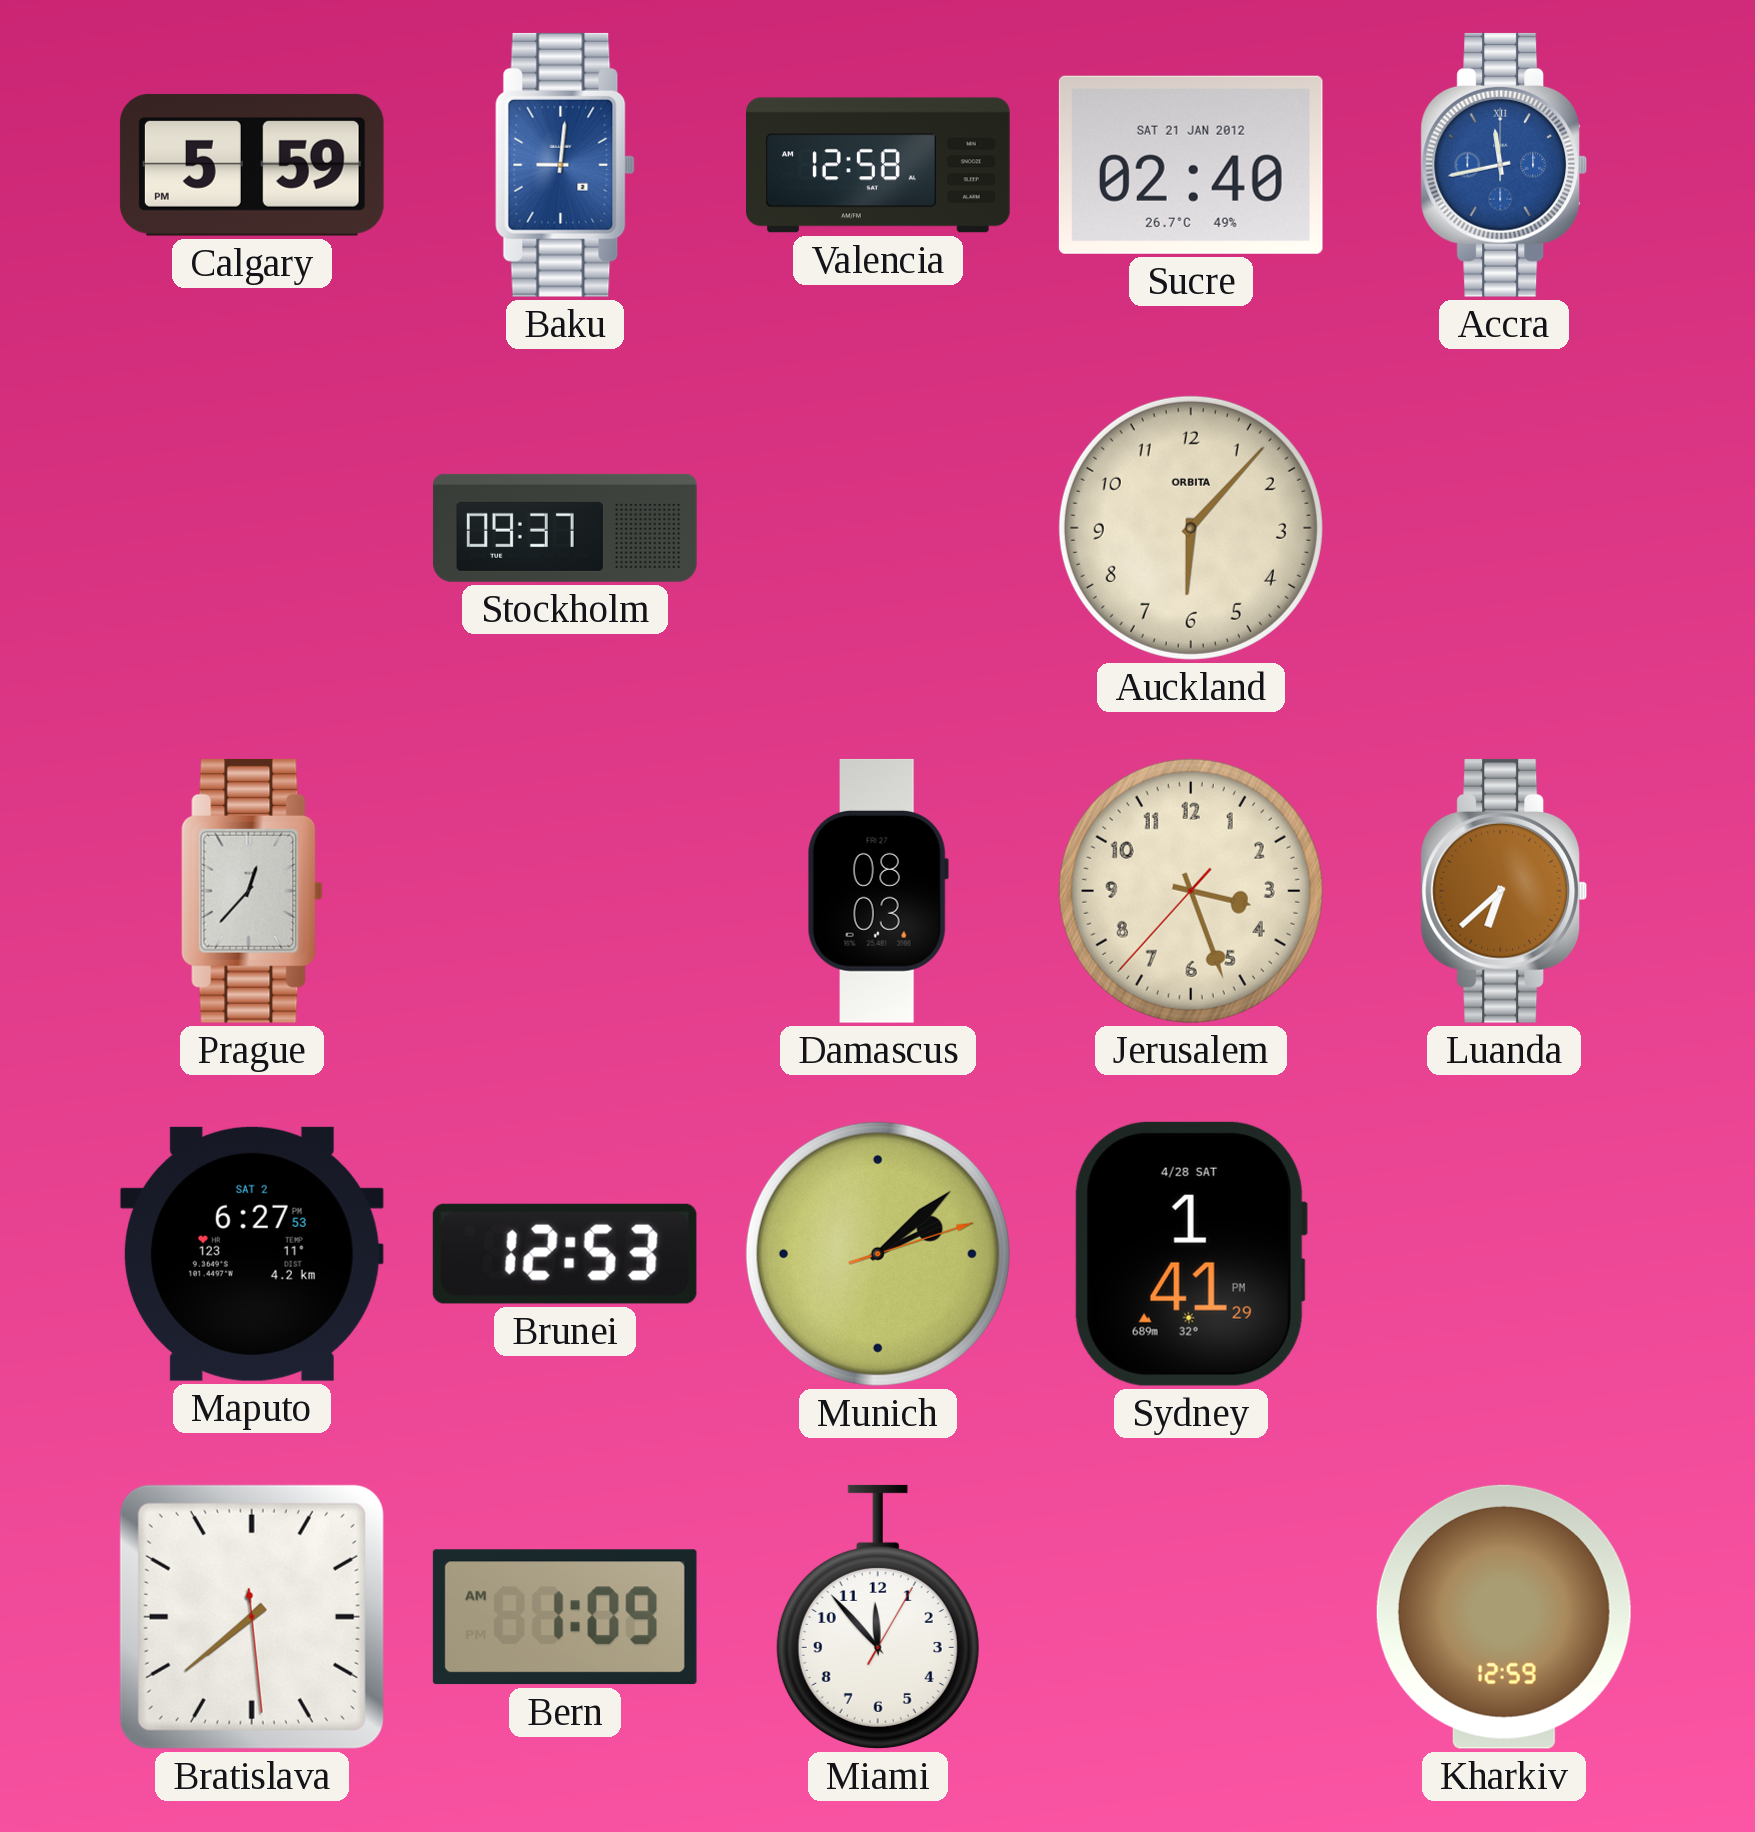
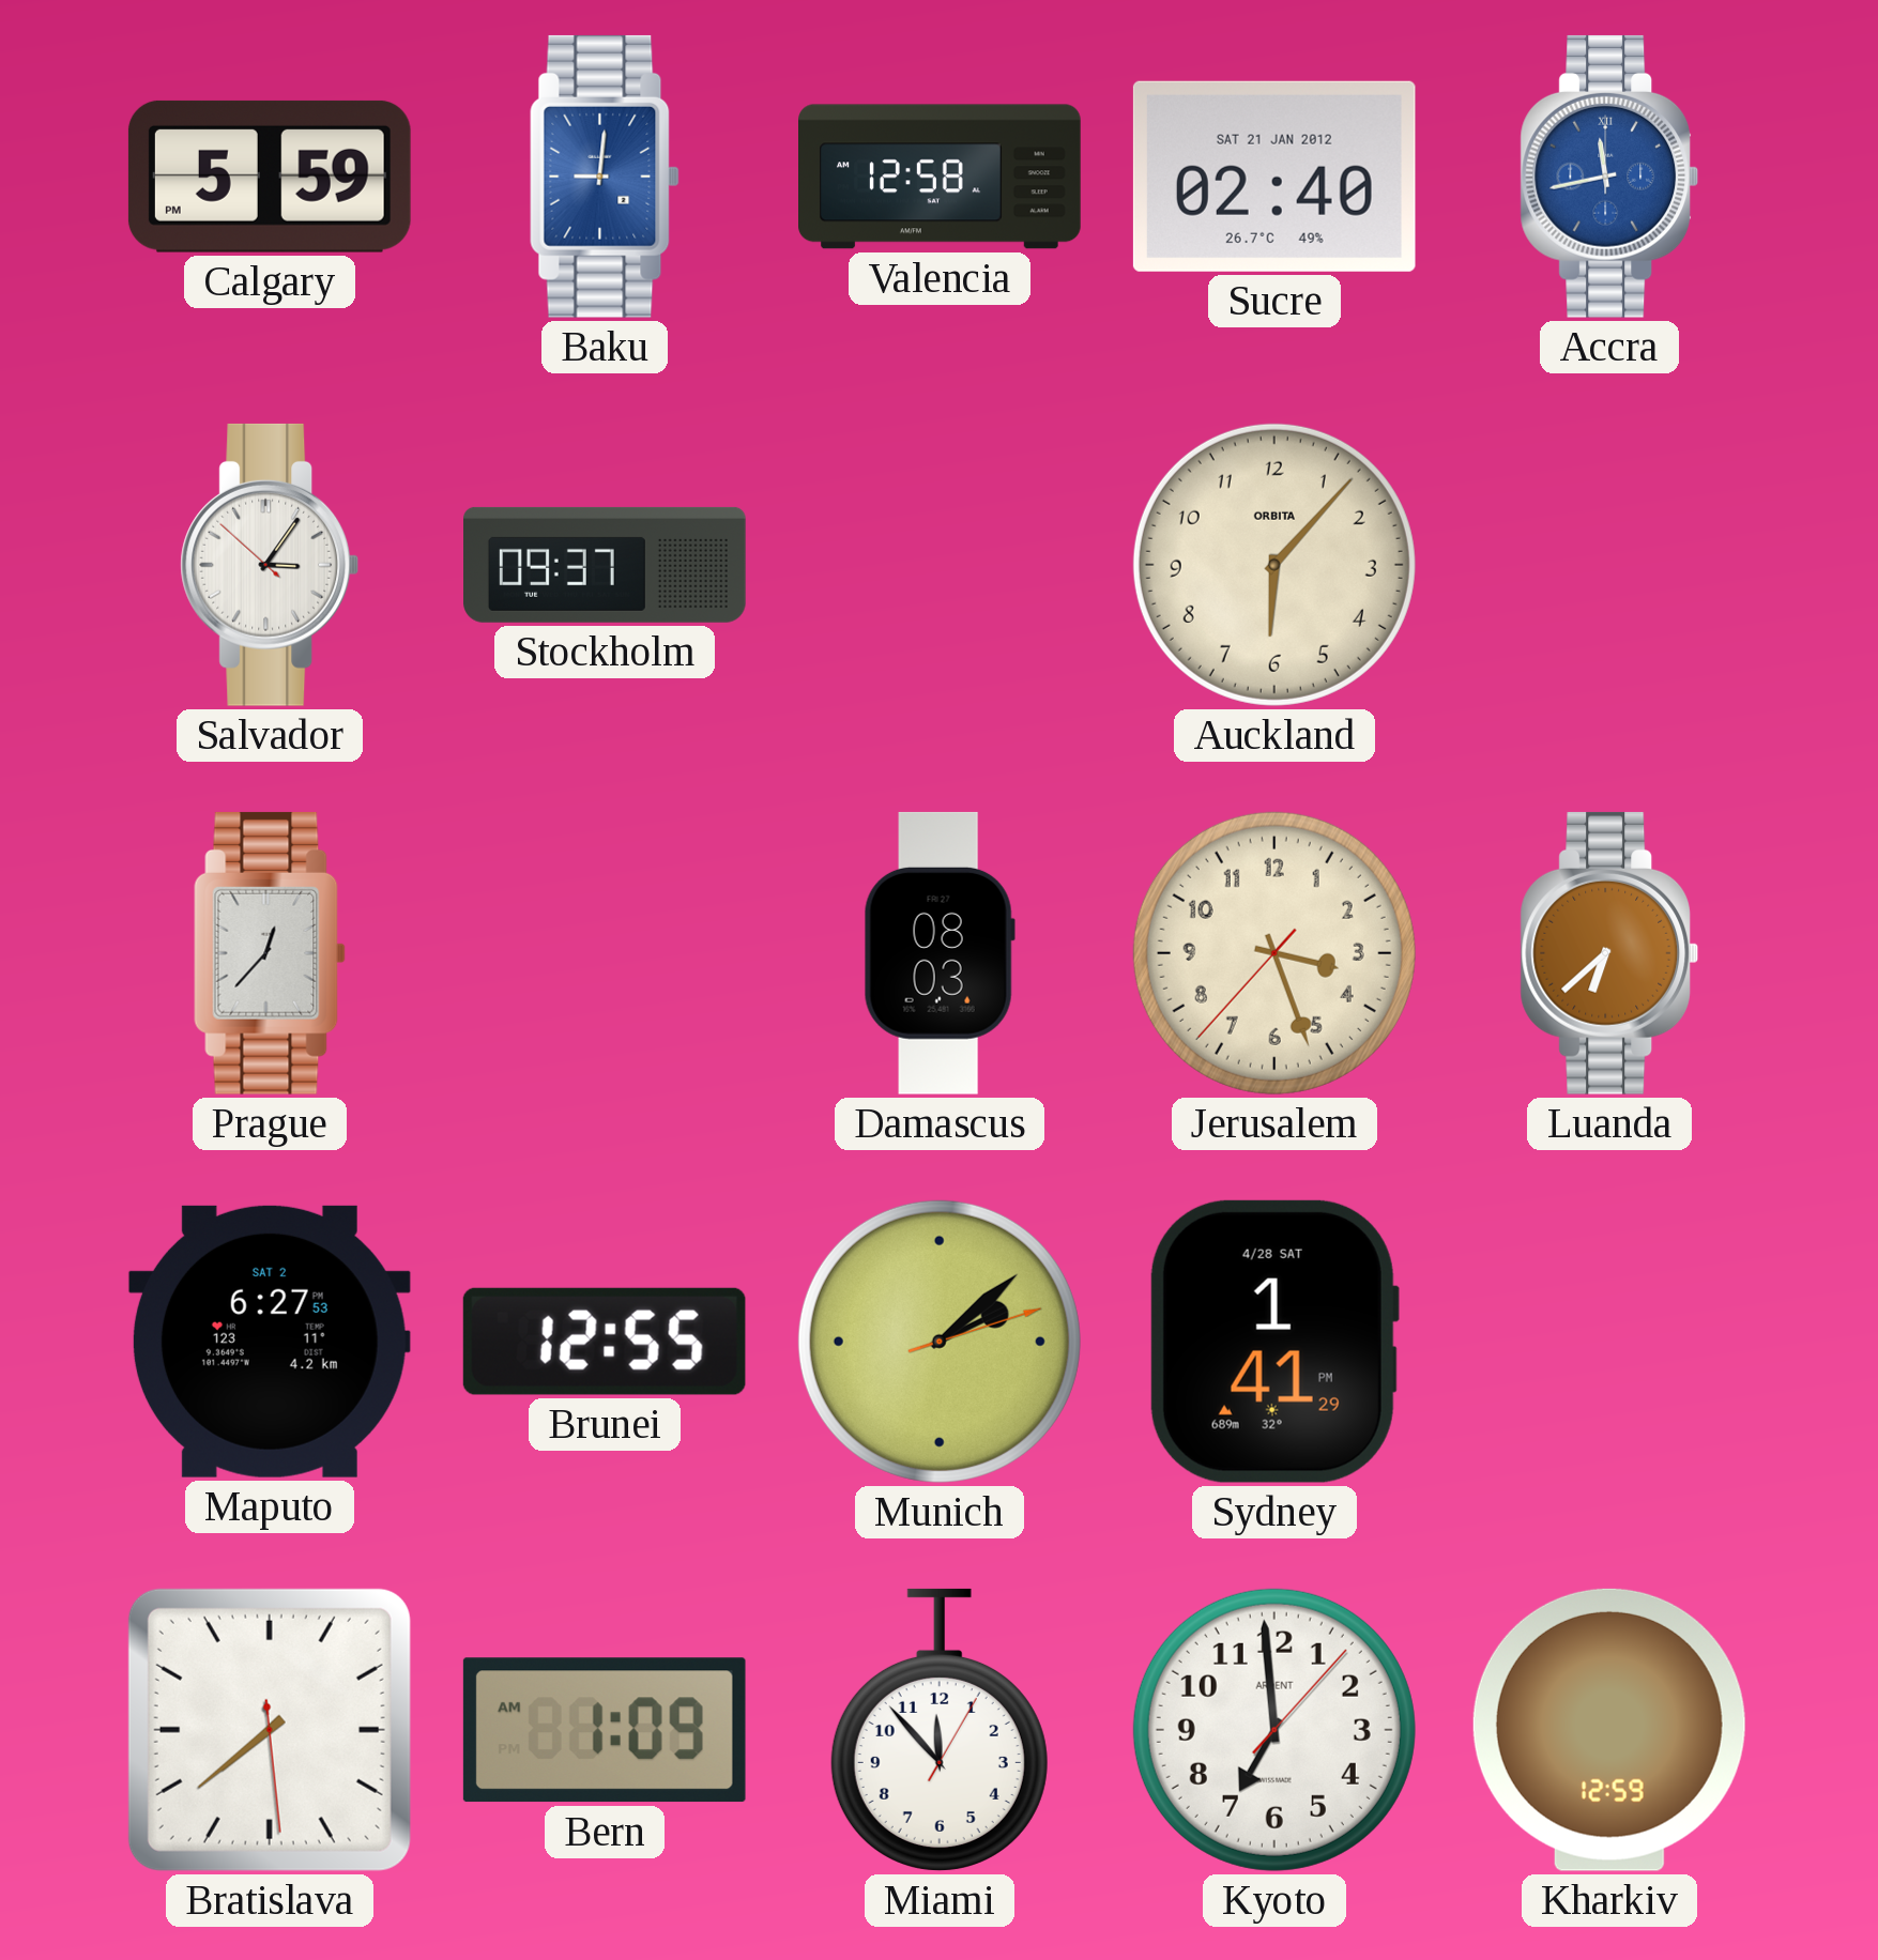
Salvador: none -> 3:05
Brunei: 12:53 -> 12:55
Kyoto: none -> 6:59
